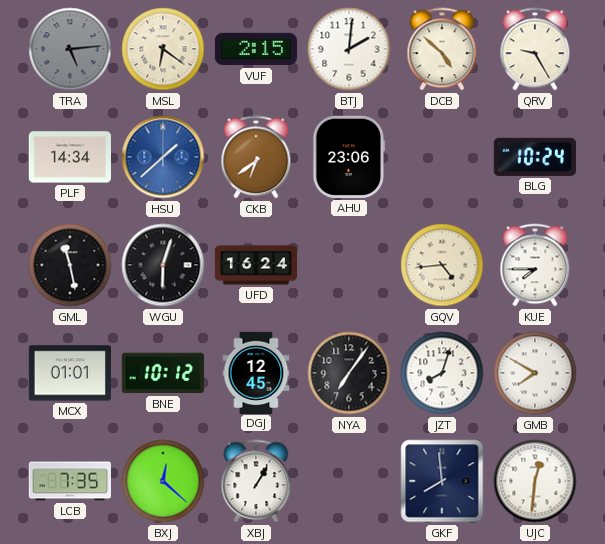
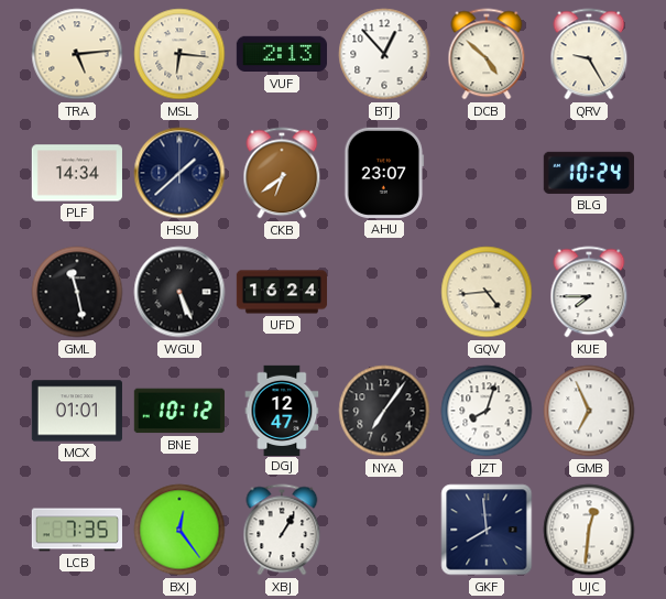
TRA dial: grey -> cream
MSL: 6:21 -> 6:16
VUF: 2:15 -> 2:13
BTJ: 2:01 -> 12:53
HSU dial: blue -> navy
AHU: 23:06 -> 23:07
WGU: 6:03 -> 5:26
DGJ: 12:45 -> 12:47
GMB: 7:50 -> 6:56
BXJ: 12:22 -> 12:24
